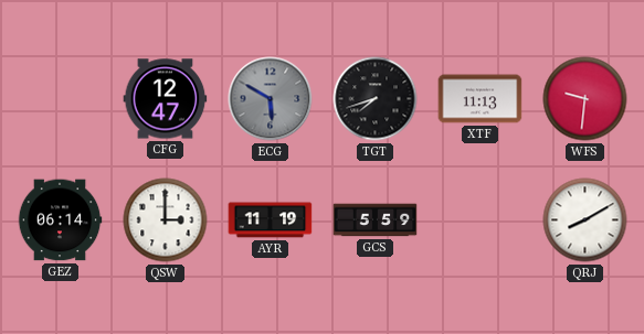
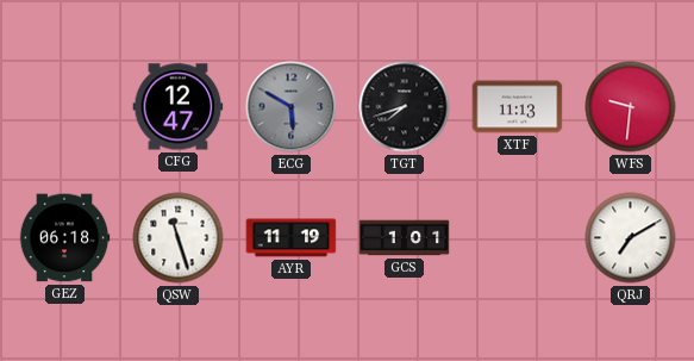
GEZ: 06:14 -> 06:18
QSW: 3:00 -> 11:27
GCS: 5:59 -> 1:01
QRJ: 8:10 -> 7:10
